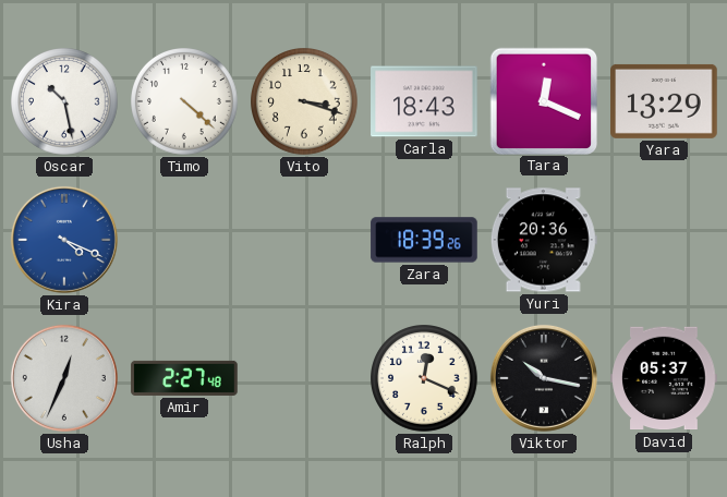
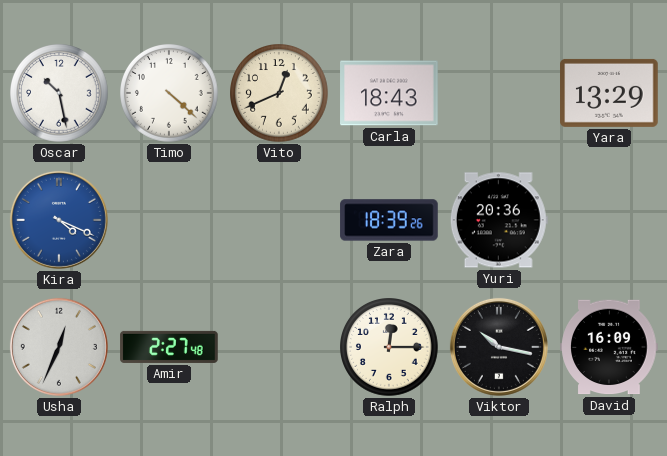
Vito: 3:18 -> 12:41
Tara: 12:19 -> none
Ralph: 12:19 -> 12:15
David: 05:37 -> 16:09
